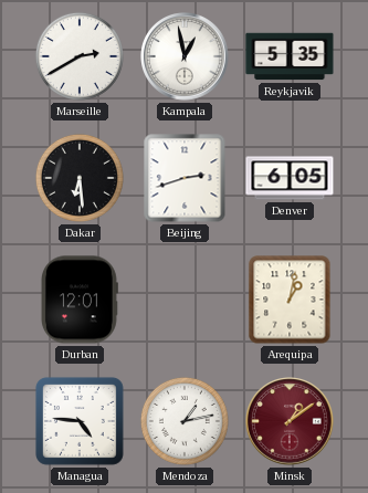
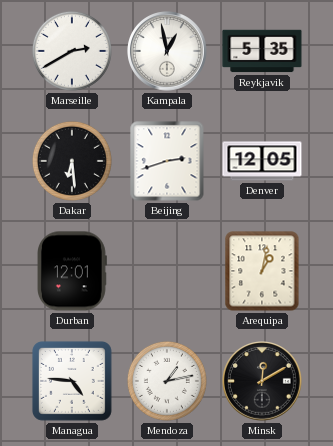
Denver: 6:05 -> 12:05
Minsk: 1:09 -> 12:10
Minsk dial: burgundy -> black
